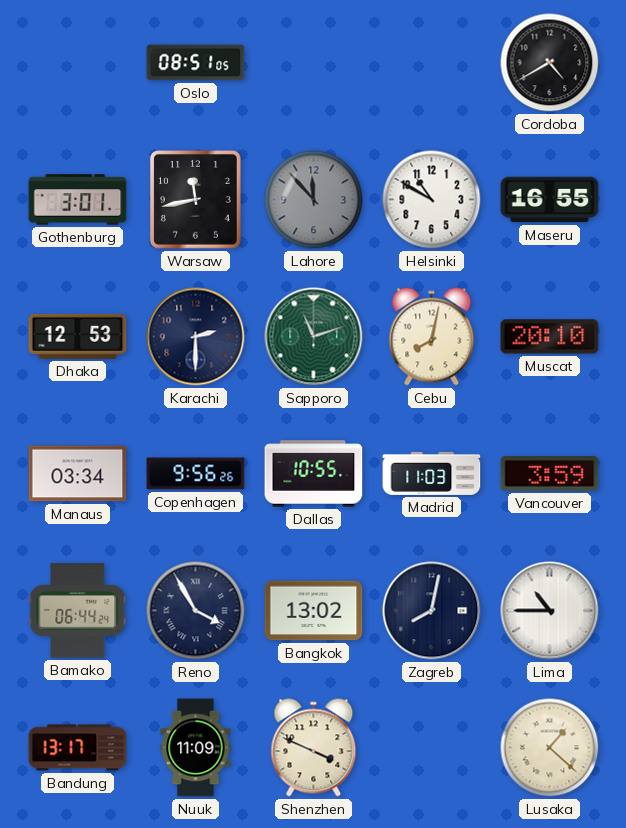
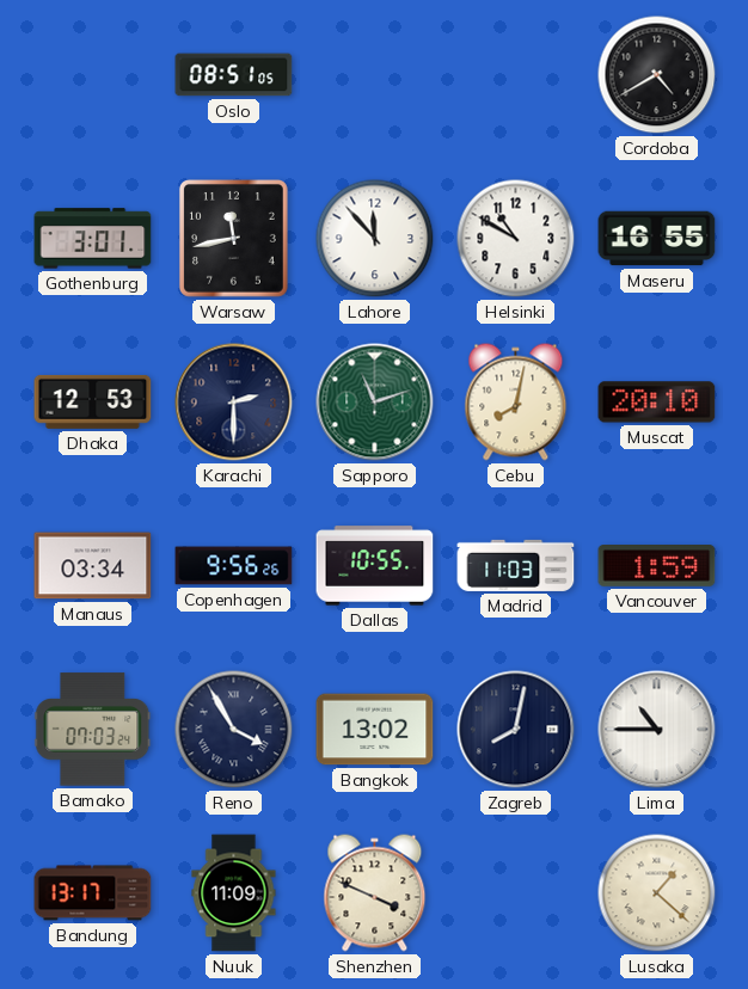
Lahore dial: grey -> white
Vancouver: 3:59 -> 1:59
Bamako: 06:44 -> 07:03
